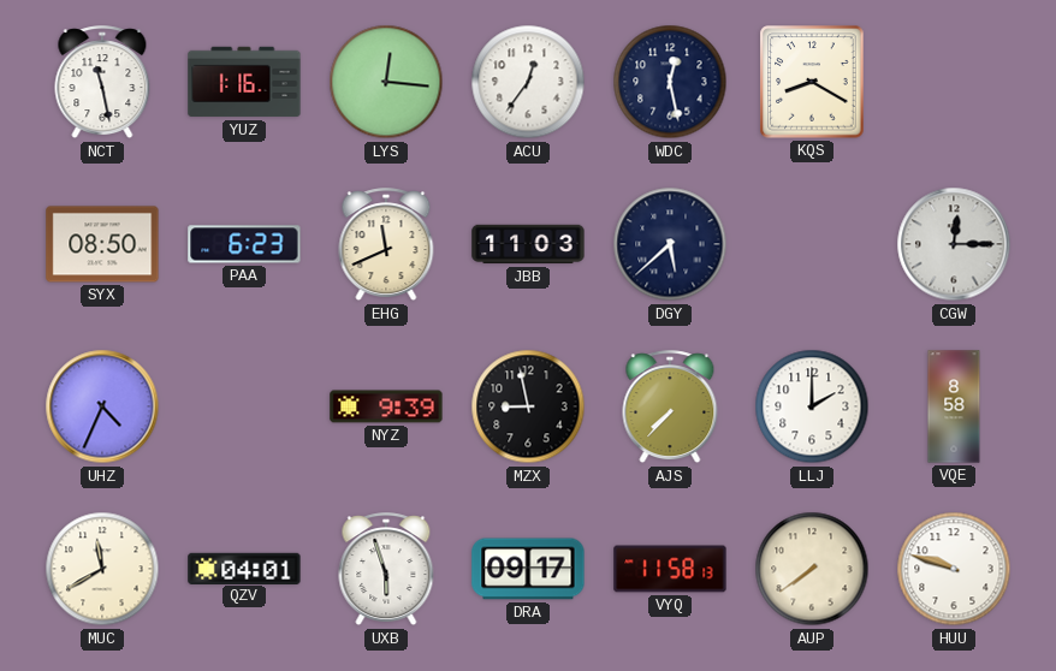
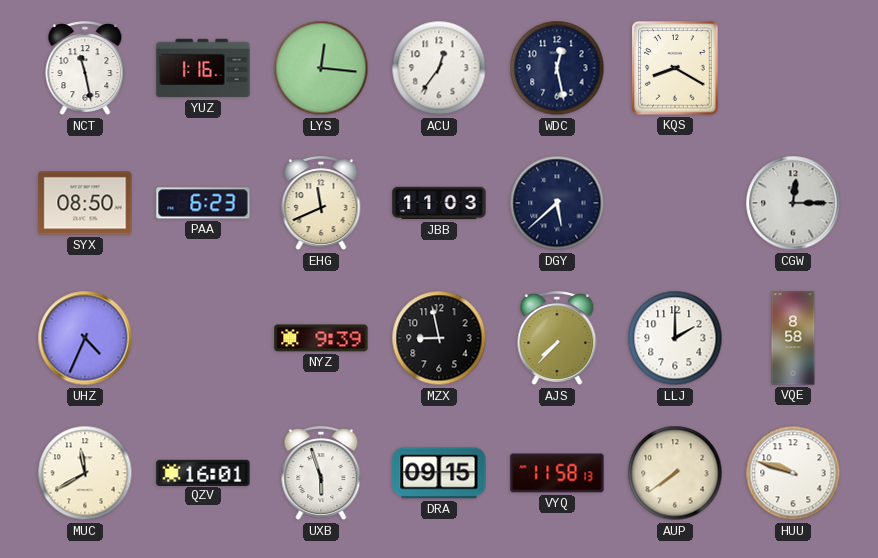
QZV: 04:01 -> 16:01
DRA: 09:17 -> 09:15
